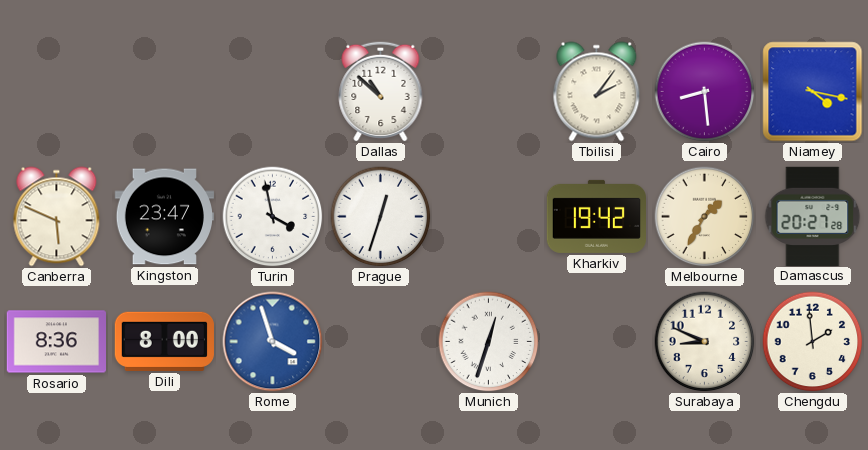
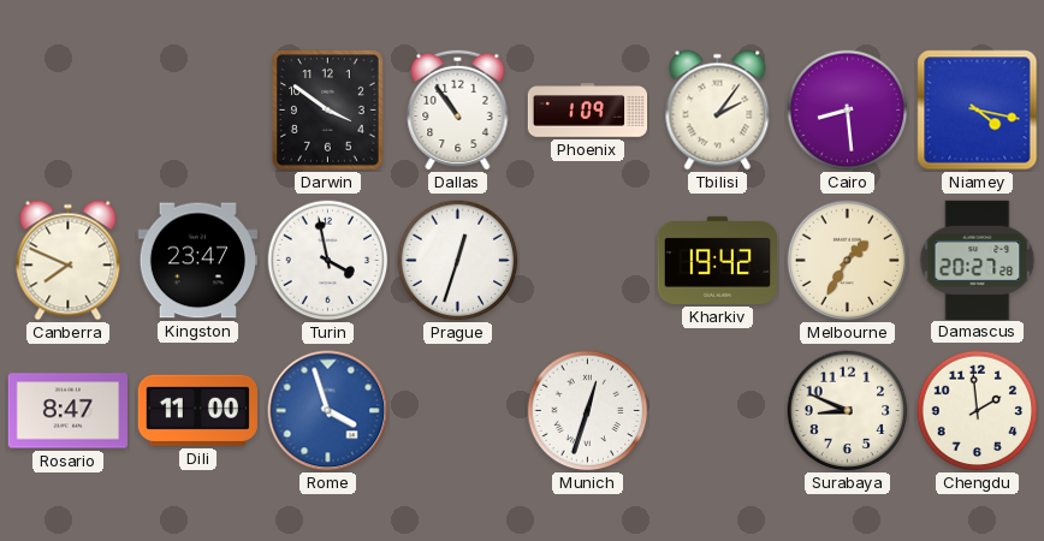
Darwin: none -> 3:51
Dallas: 10:52 -> 10:54
Phoenix: none -> 1:09
Canberra: 5:49 -> 7:49
Rosario: 8:36 -> 8:47
Dili: 8:00 -> 11:00
